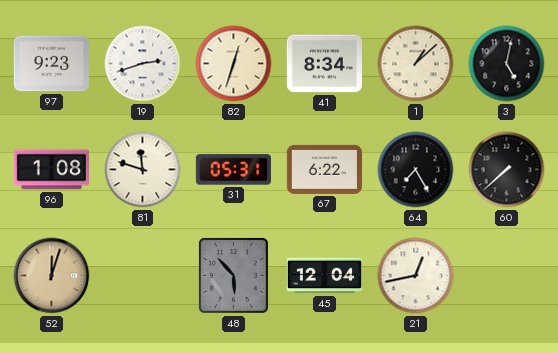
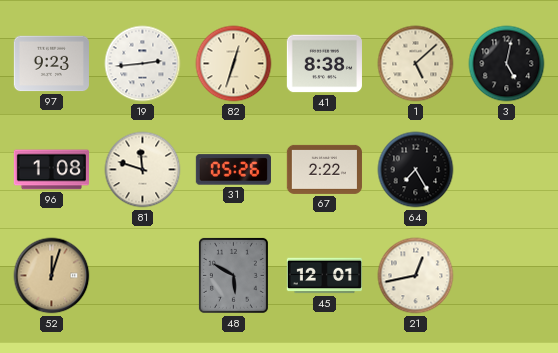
19: 2:42 -> 2:44
41: 8:34 -> 8:38
1: 1:08 -> 5:08
31: 05:31 -> 05:26
67: 6:22 -> 2:22
60: 7:38 -> none
48: 5:53 -> 5:50
45: 12:04 -> 12:01
